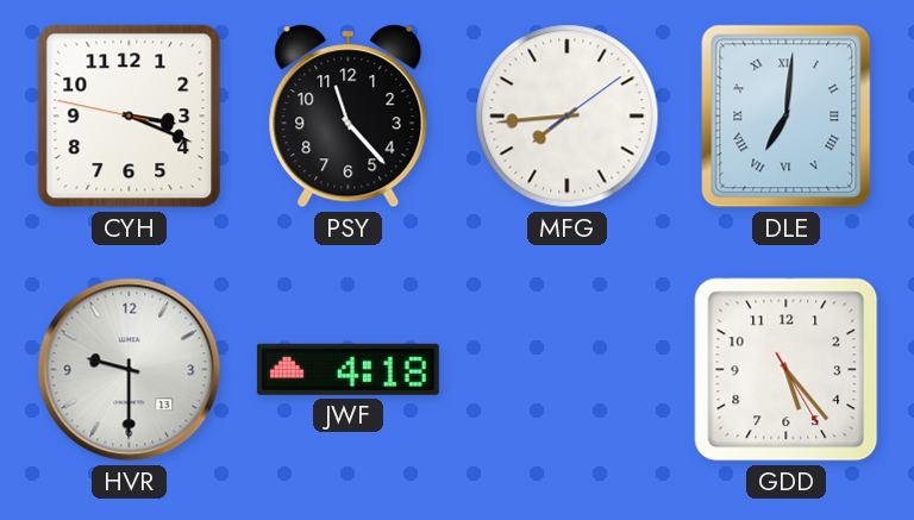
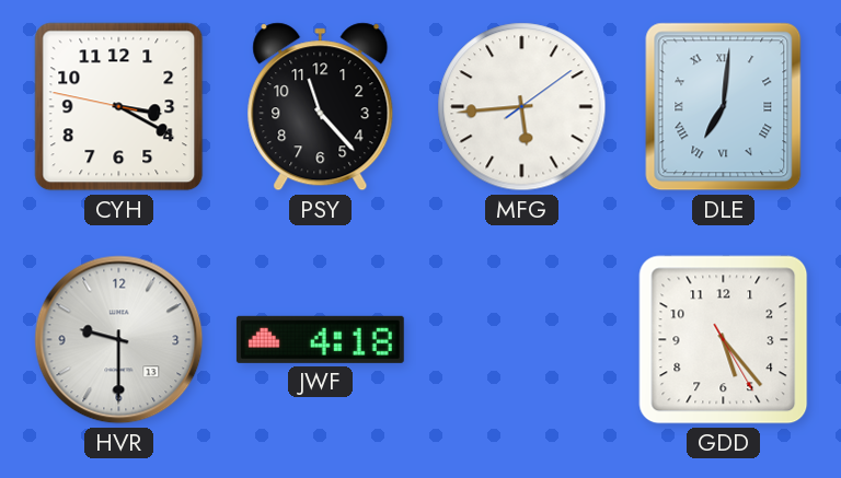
CYH: 3:18 -> 3:19
MFG: 7:44 -> 5:44
